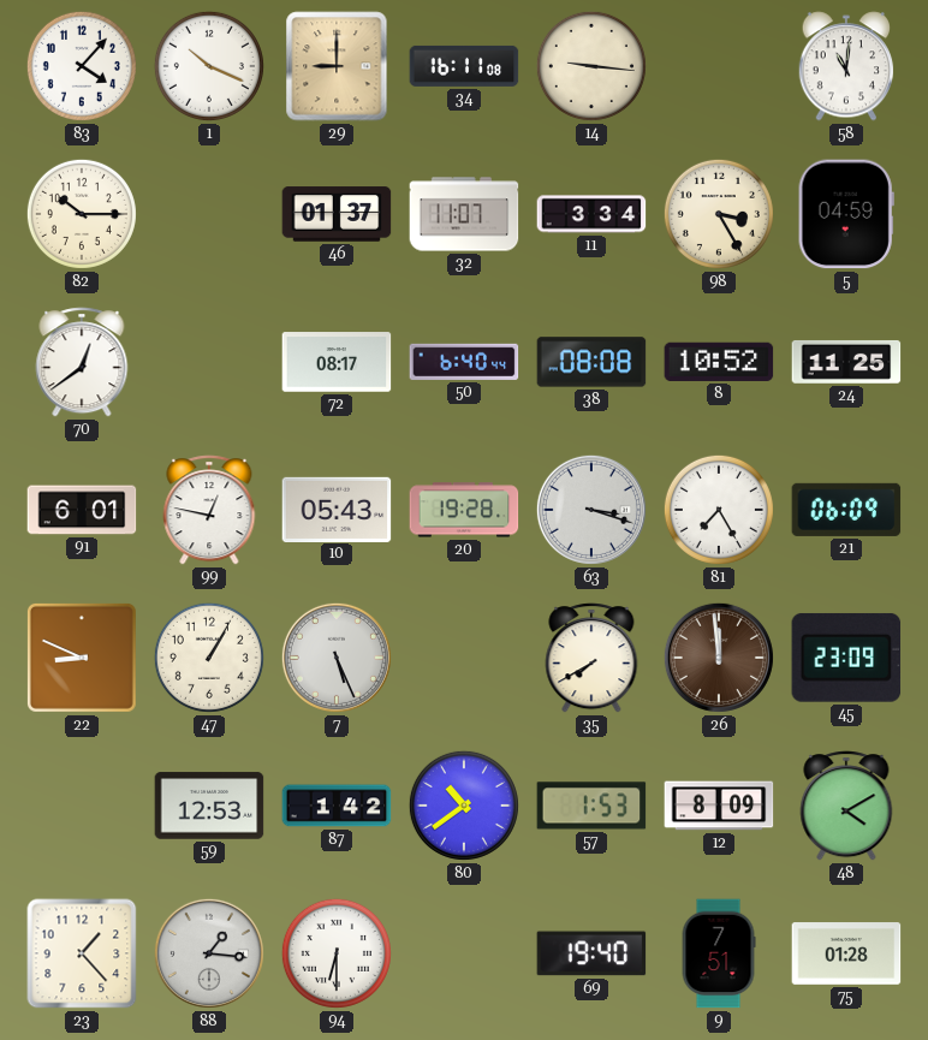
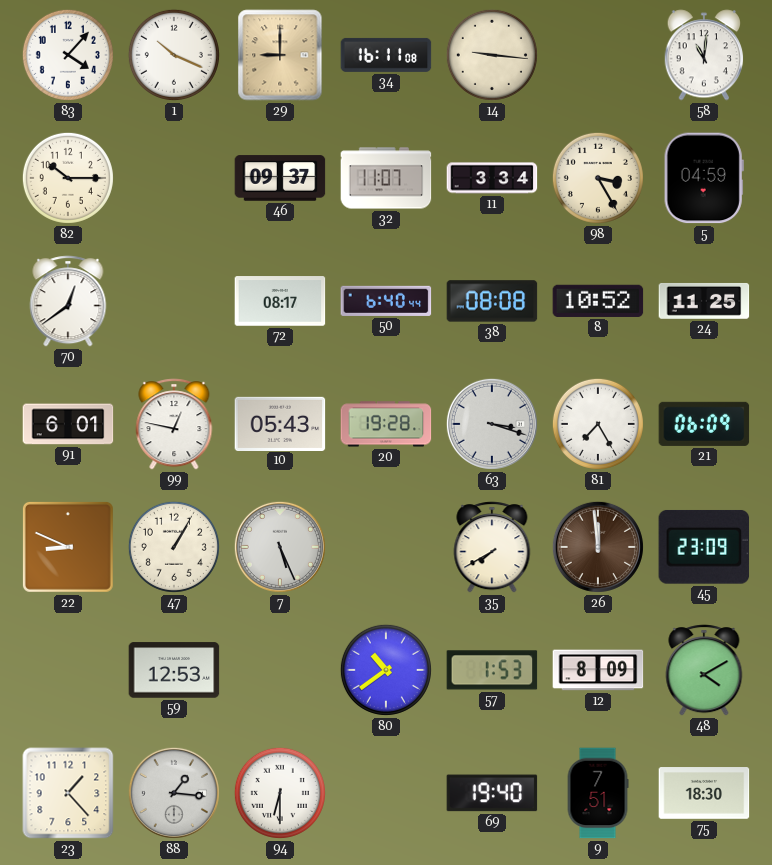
46: 01:37 -> 09:37
87: 1:42 -> none
75: 01:28 -> 18:30
